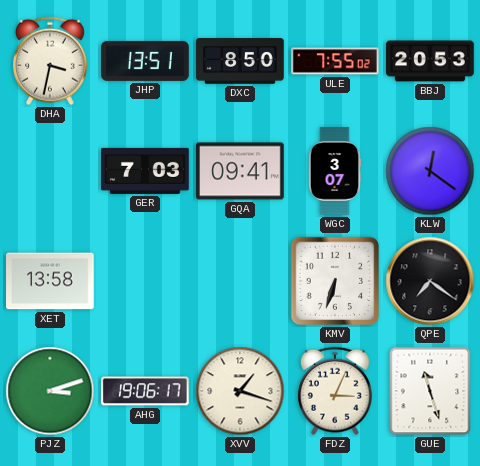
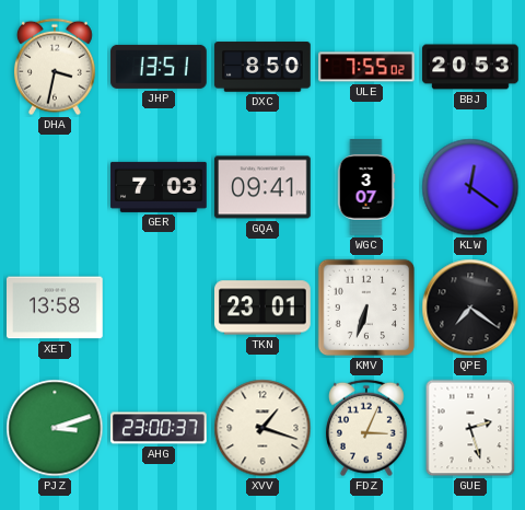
TKN: none -> 23:01
AHG: 19:06 -> 23:00
GUE: 11:27 -> 2:27
